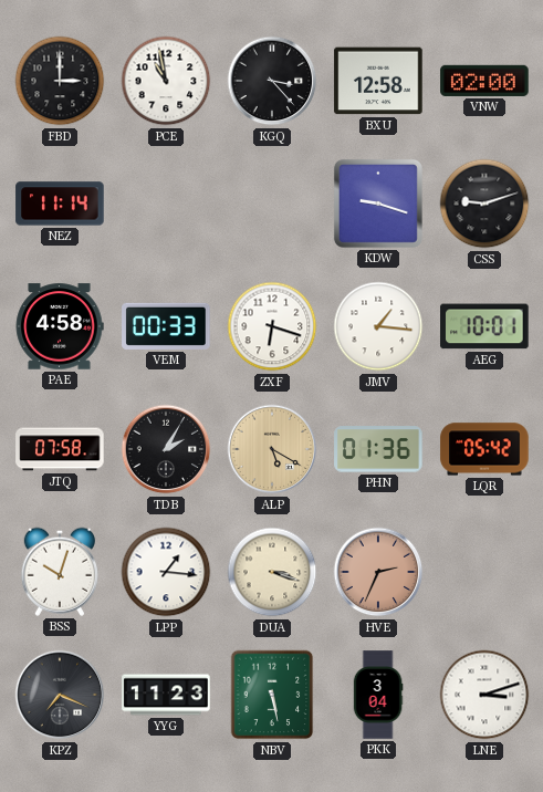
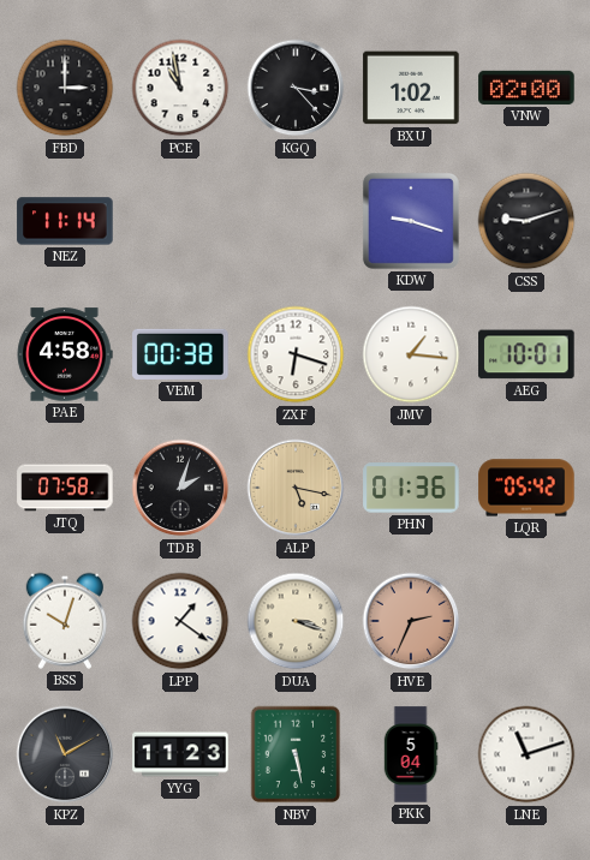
BXU: 12:58 -> 1:02
VEM: 00:33 -> 00:38
TDB: 2:05 -> 2:03
ALP: 5:20 -> 5:17
LPP: 1:16 -> 1:21
KPZ: 7:19 -> 11:10
PKK: 3:04 -> 5:04
LNE: 3:12 -> 11:12
